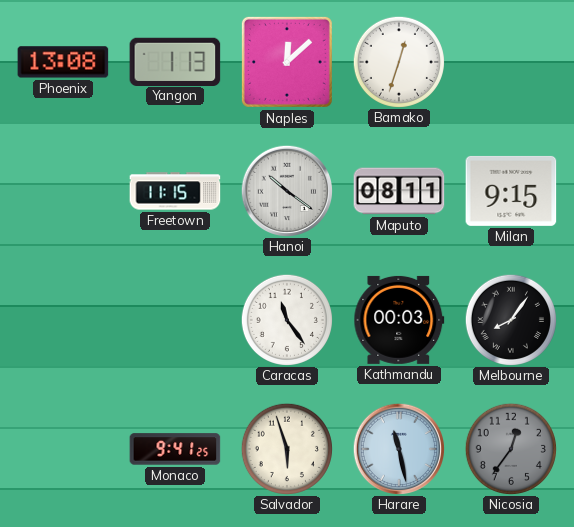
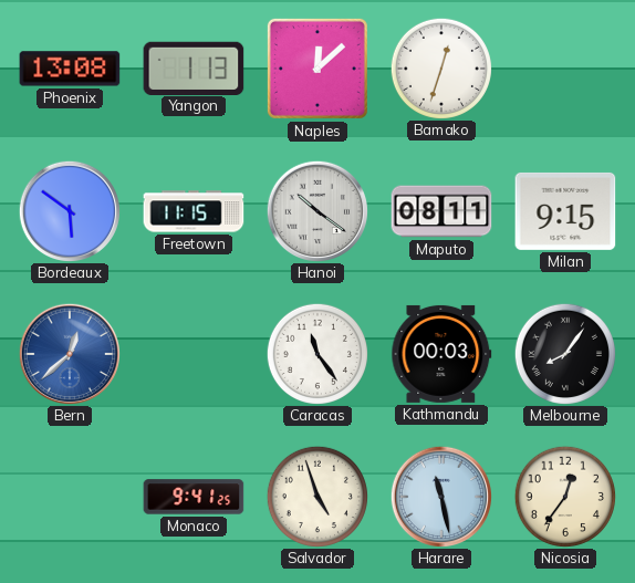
Bordeaux: none -> 5:51
Bern: none -> 12:38
Salvador: 5:57 -> 4:57
Nicosia dial: grey -> cream
